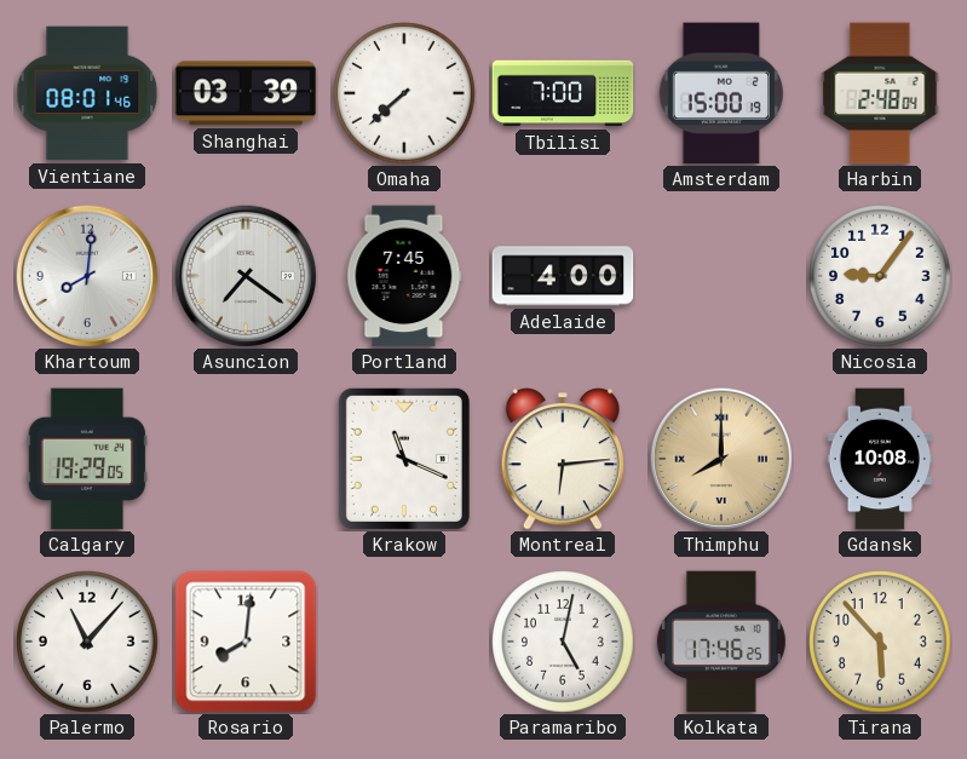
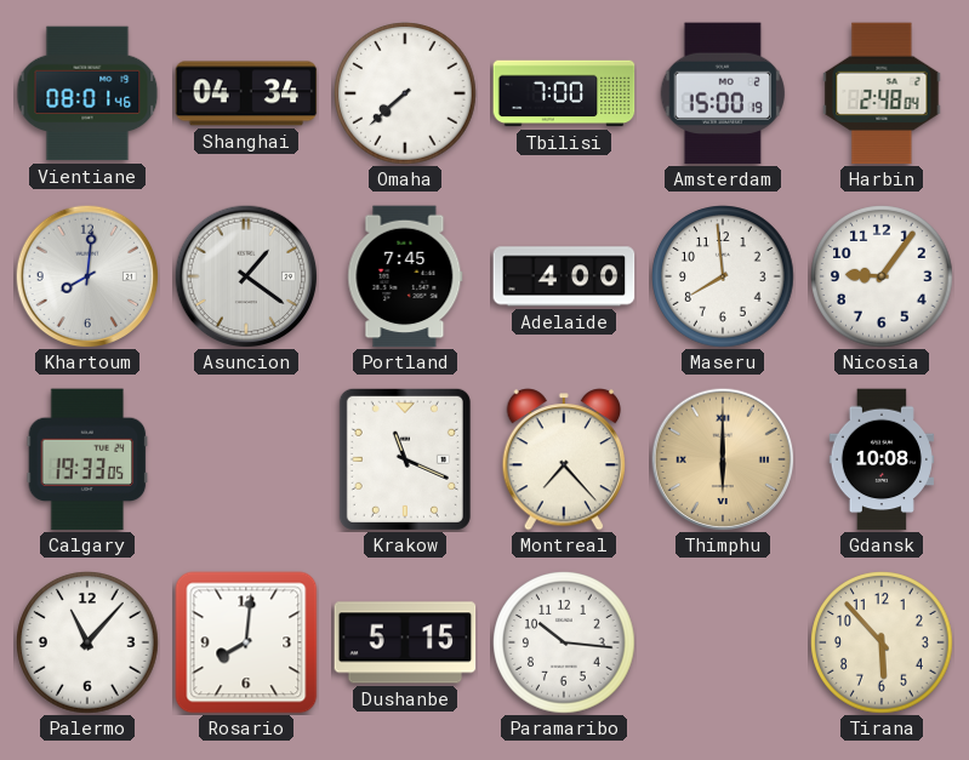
Shanghai: 03:39 -> 04:34
Asuncion: 7:21 -> 1:21
Maseru: none -> 7:59
Calgary: 19:29 -> 19:33
Montreal: 6:14 -> 7:23
Thimphu: 8:00 -> 6:00
Dushanbe: none -> 5:15
Paramaribo: 5:02 -> 10:16
Kolkata: 17:46 -> none
